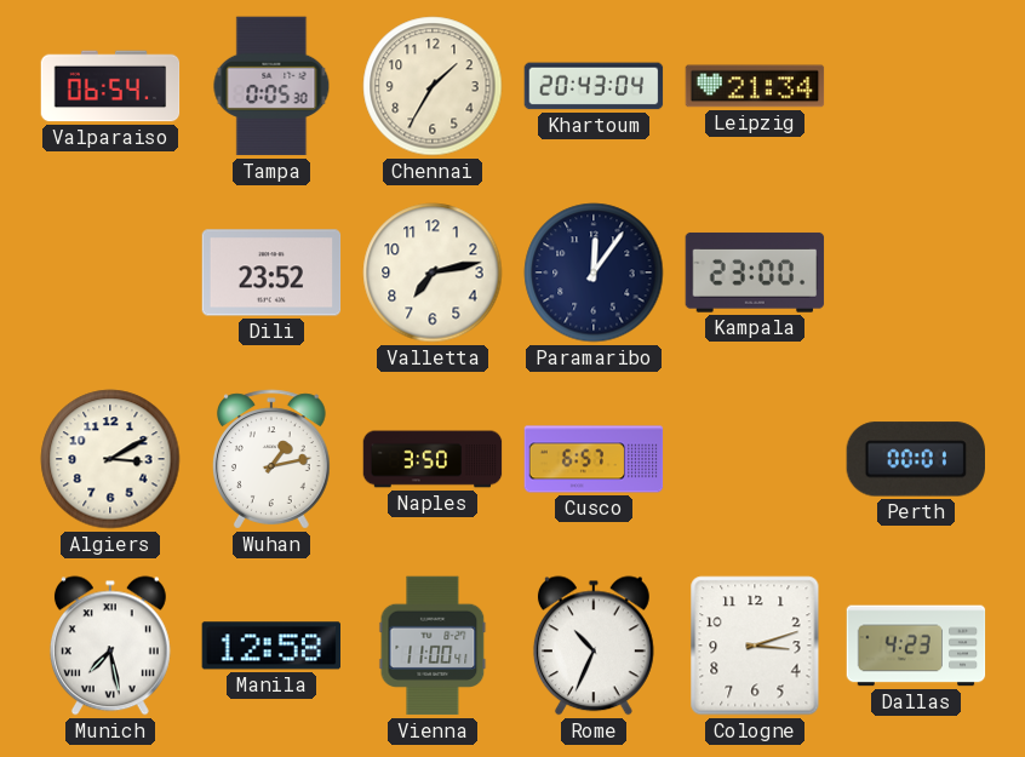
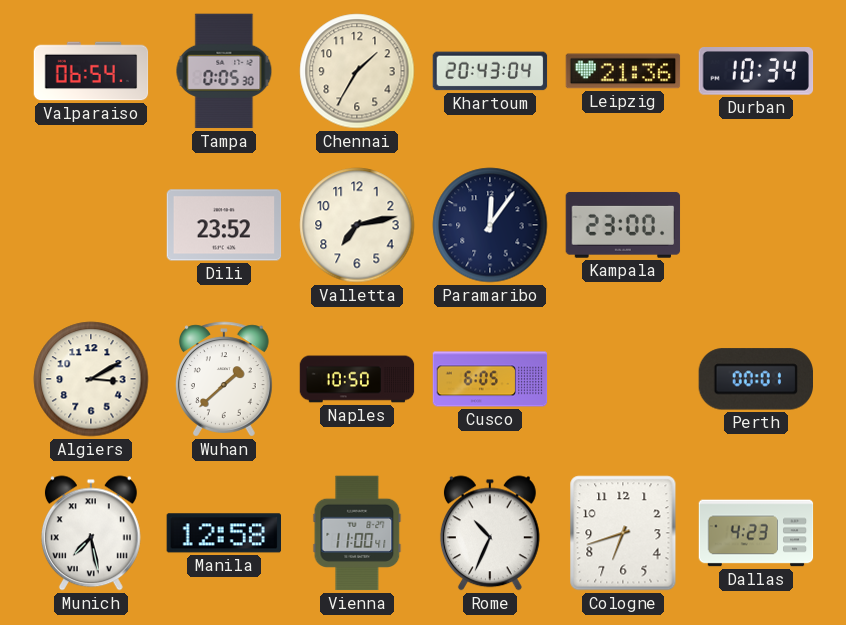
Leipzig: 21:34 -> 21:36
Durban: none -> 10:34
Wuhan: 1:13 -> 1:38
Naples: 3:50 -> 10:50
Cusco: 6:57 -> 6:05
Cologne: 3:12 -> 6:42
